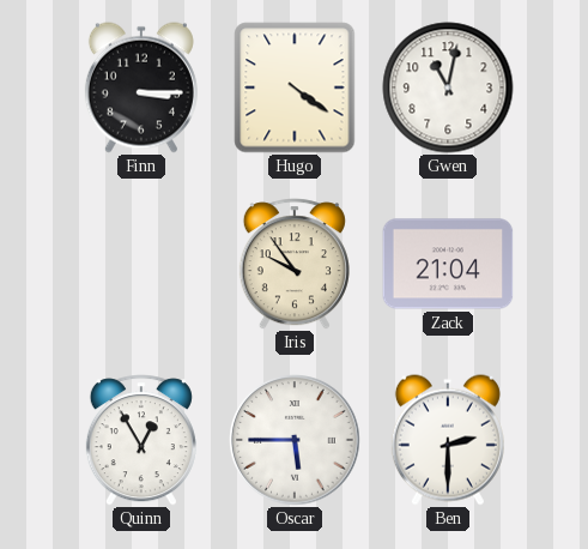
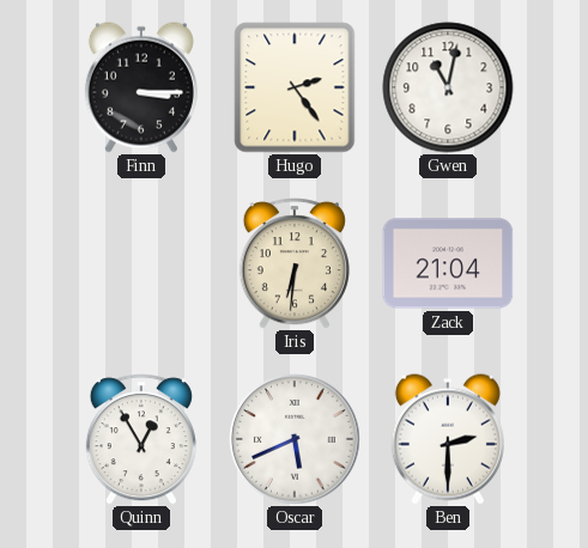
Hugo: 4:21 -> 2:24
Iris: 9:54 -> 6:31
Oscar: 5:45 -> 5:41
